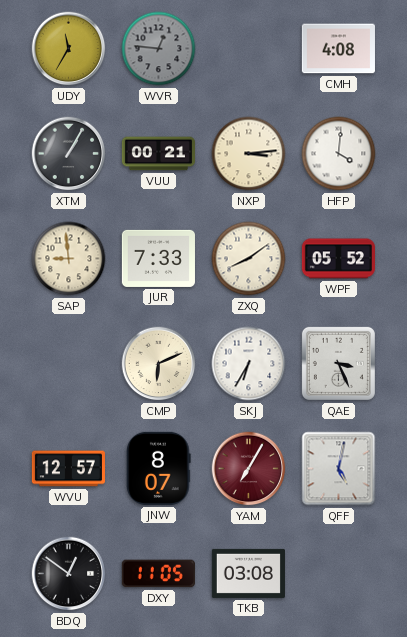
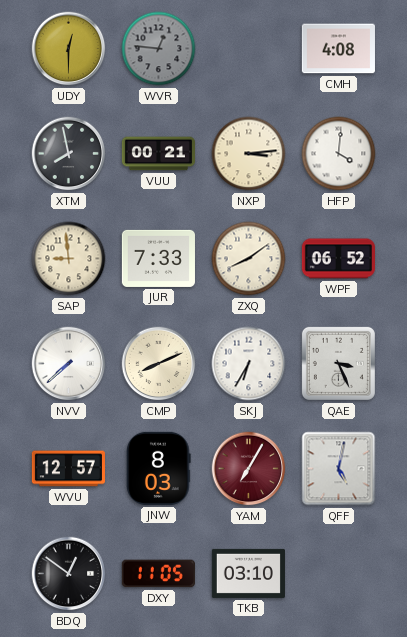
UDY: 11:35 -> 12:30
XTM: 1:05 -> 7:58
WPF: 05:52 -> 06:52
NVV: none -> 7:38
CMP: 6:11 -> 8:11
JNW: 8:07 -> 8:03
TKB: 03:08 -> 03:10
